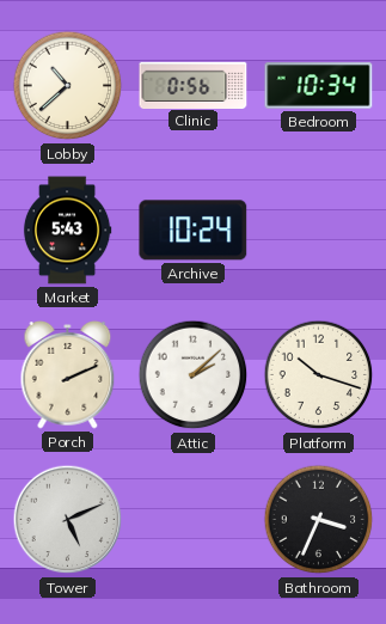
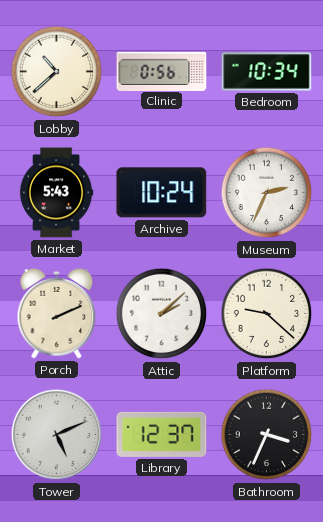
Museum: none -> 2:34
Platform: 10:18 -> 9:22
Library: none -> 12:37
